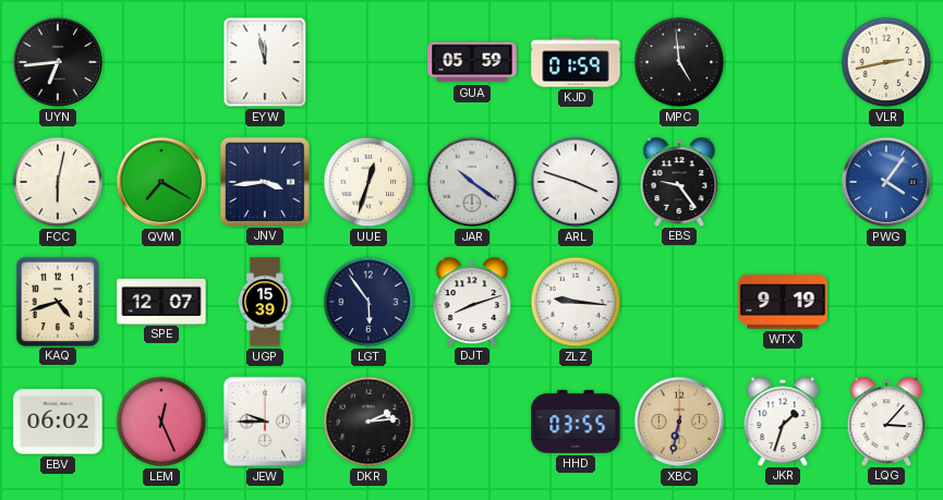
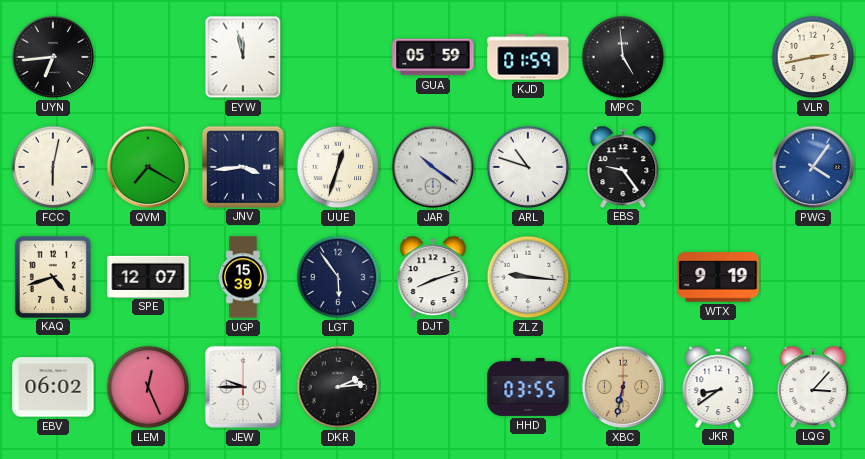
ARL: 3:48 -> 10:48
JKR: 1:33 -> 8:39
